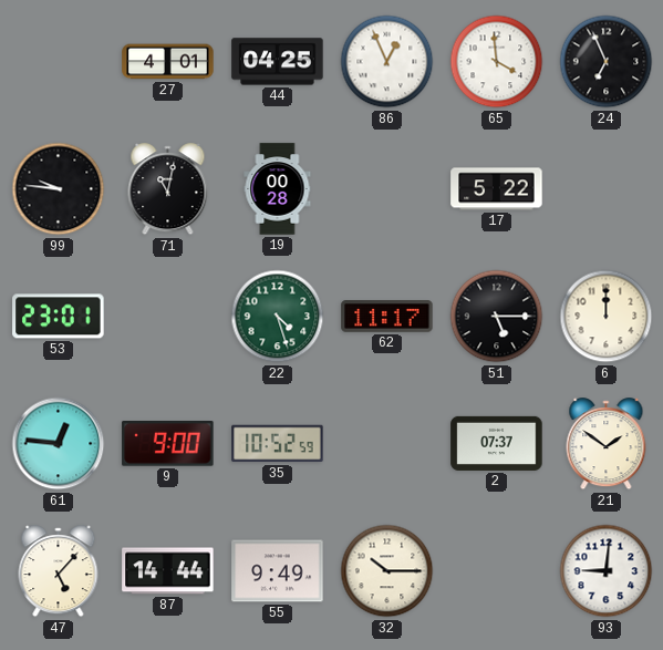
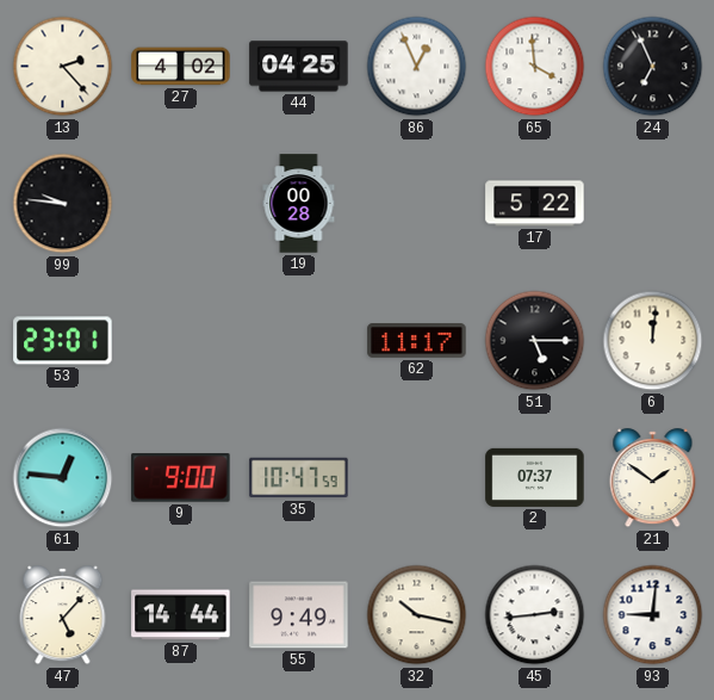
13: none -> 2:23
27: 4:01 -> 4:02
71: 11:02 -> none
22: 4:27 -> none
6: 12:00 -> 12:01
35: 10:52 -> 10:47
32: 10:15 -> 10:17
45: none -> 2:44
